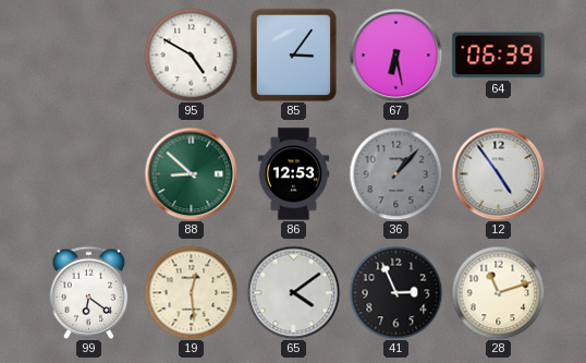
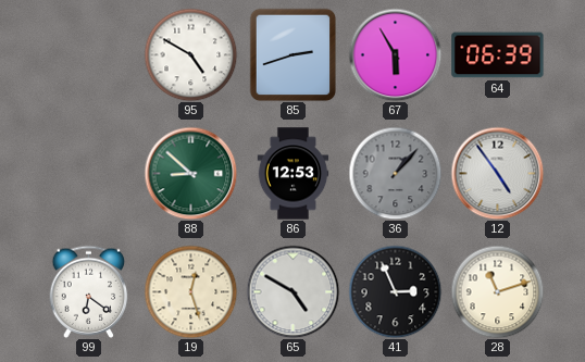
85: 3:06 -> 2:42
67: 6:28 -> 5:55
19: 12:29 -> 12:27
65: 4:09 -> 4:50
